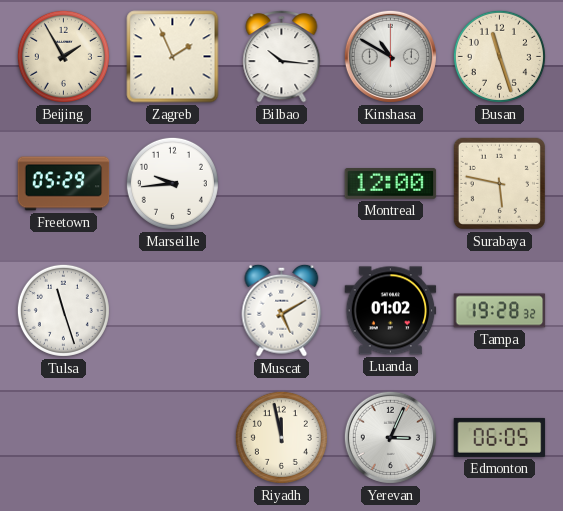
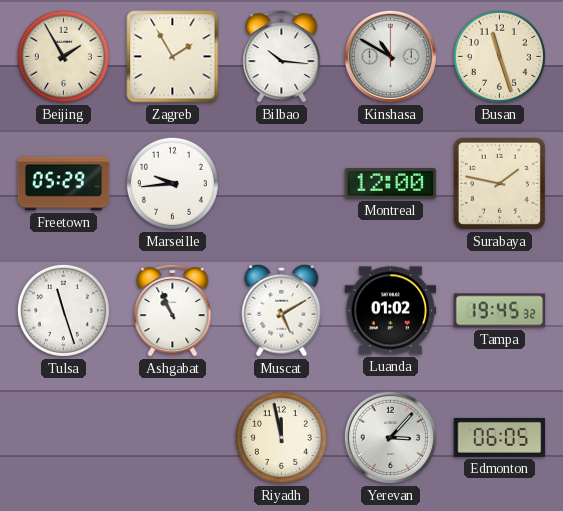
Zagreb: 1:56 -> 1:55
Surabaya: 5:47 -> 1:47
Ashgabat: none -> 10:56
Tampa: 19:28 -> 19:45
Yerevan: 3:04 -> 3:07
